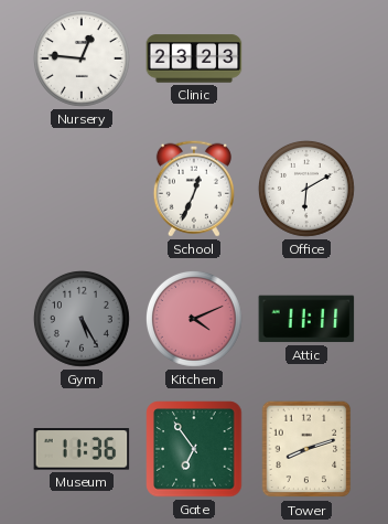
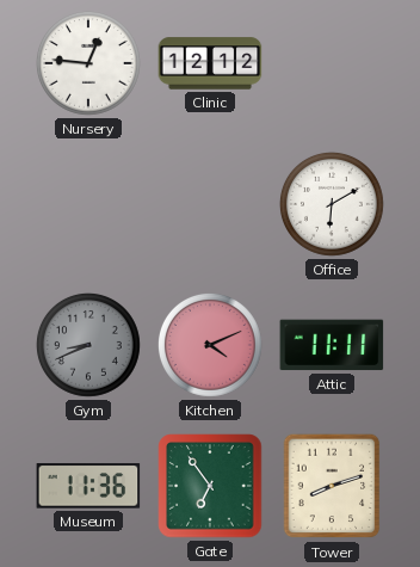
Clinic: 23:23 -> 12:12
School: 12:34 -> none
Gym: 5:25 -> 8:41
